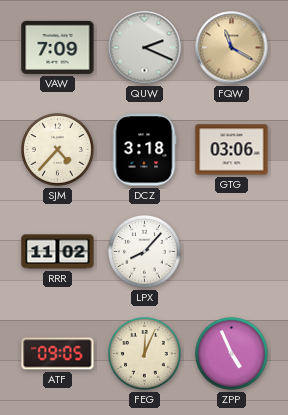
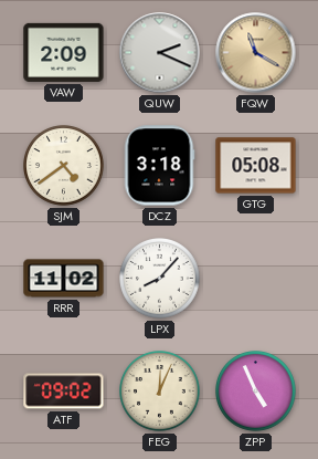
VAW: 7:09 -> 2:09
SJM: 4:37 -> 4:39
GTG: 03:06 -> 05:08
ATF: 09:05 -> 09:02
